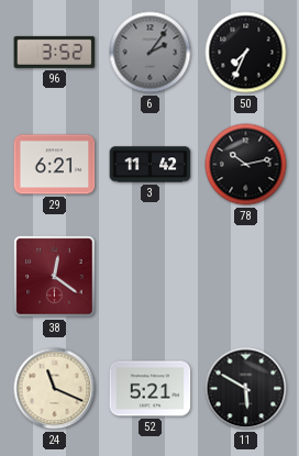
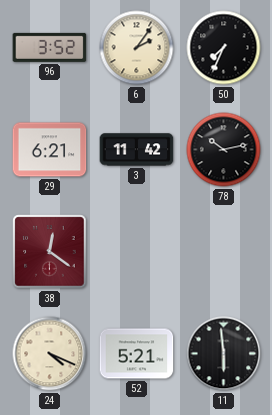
6 dial: grey -> cream
24: 11:19 -> 4:19
11: 5:50 -> 5:59
